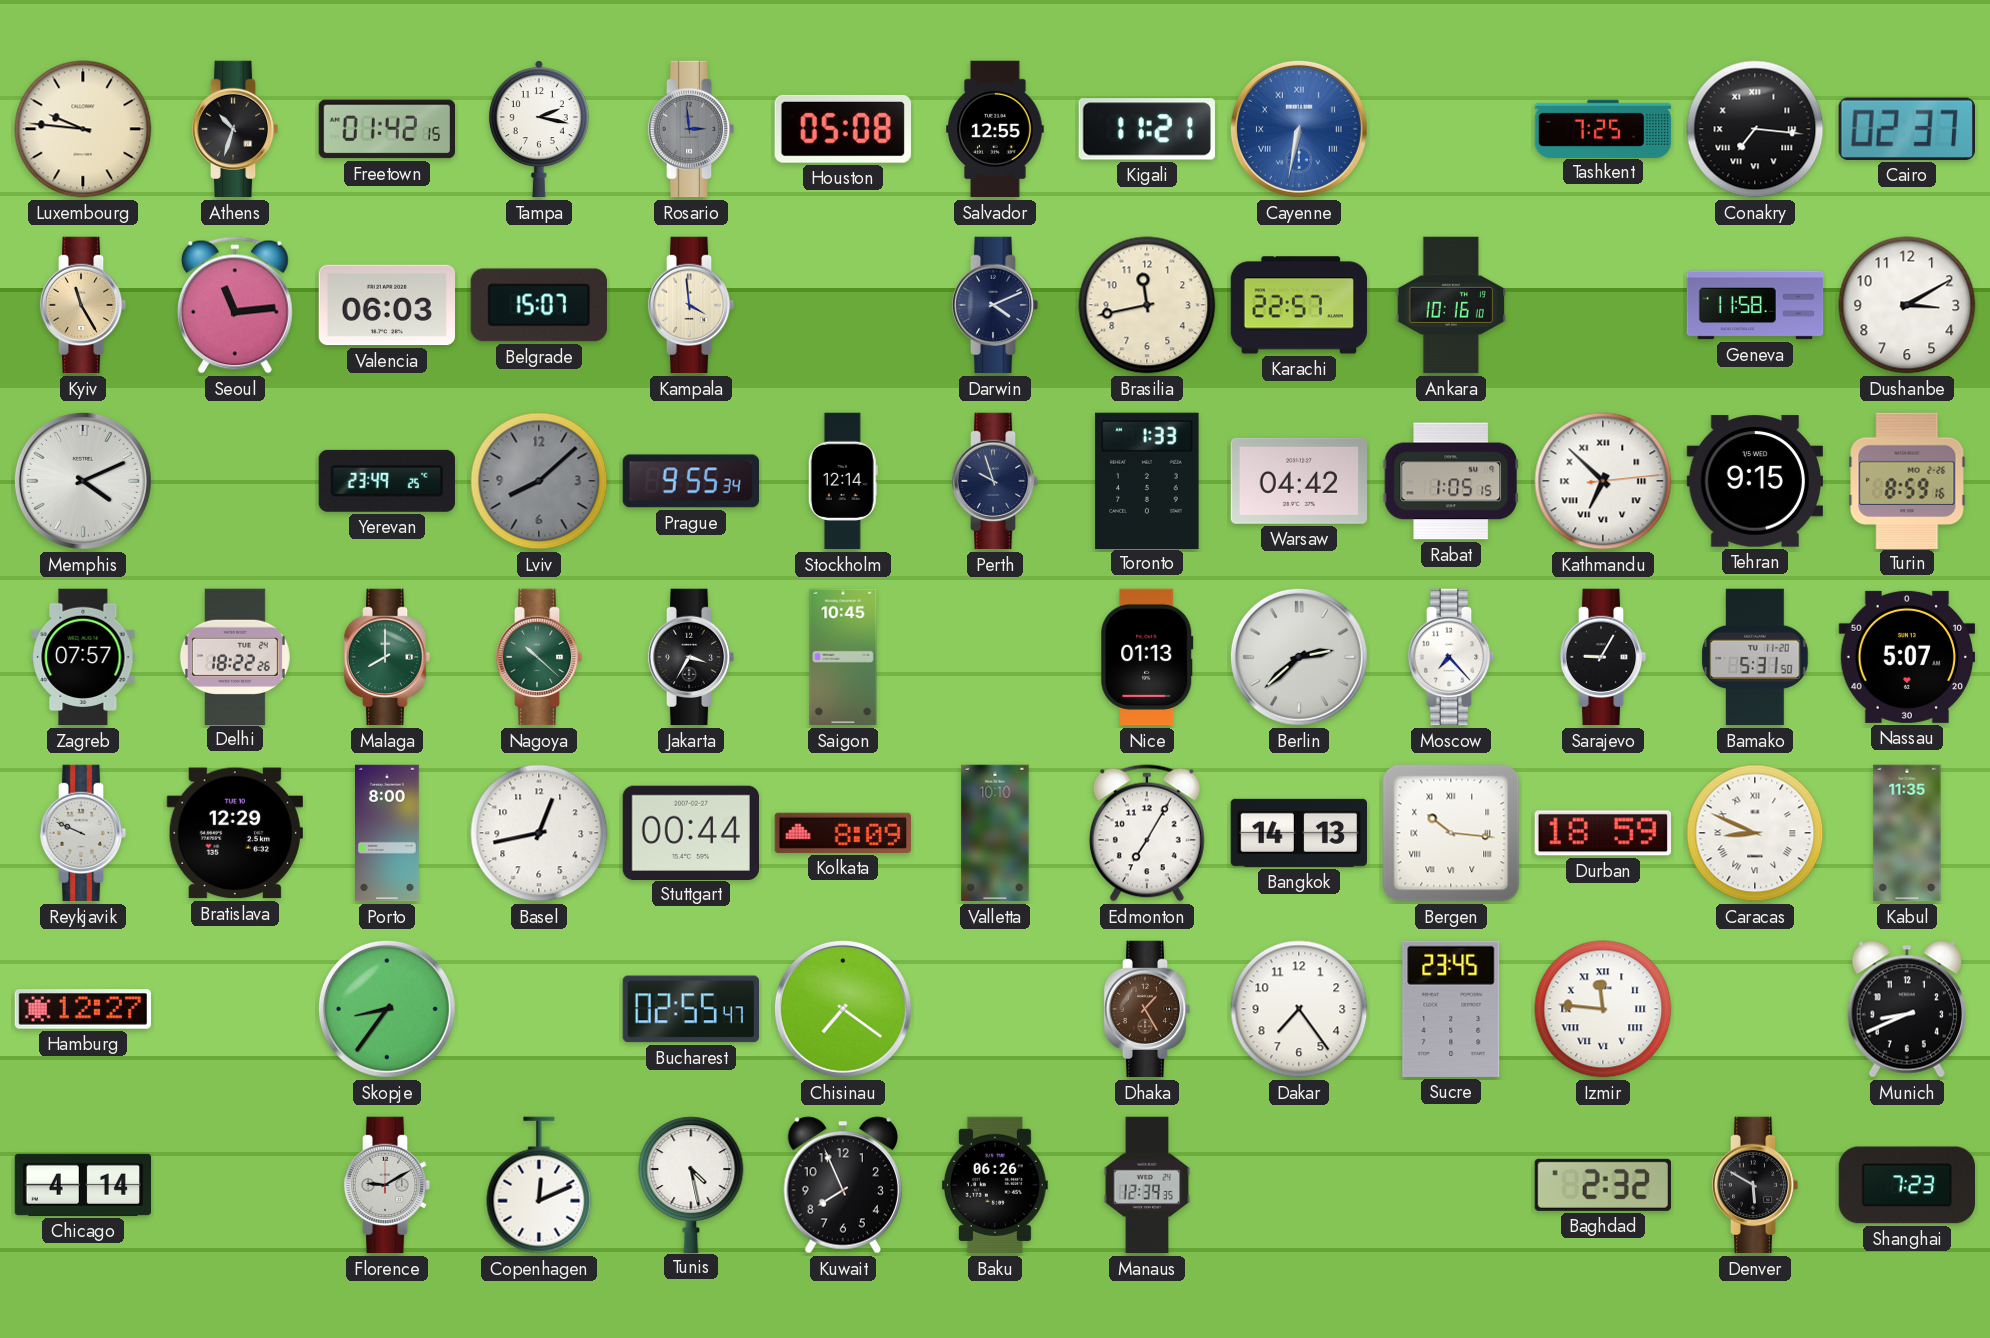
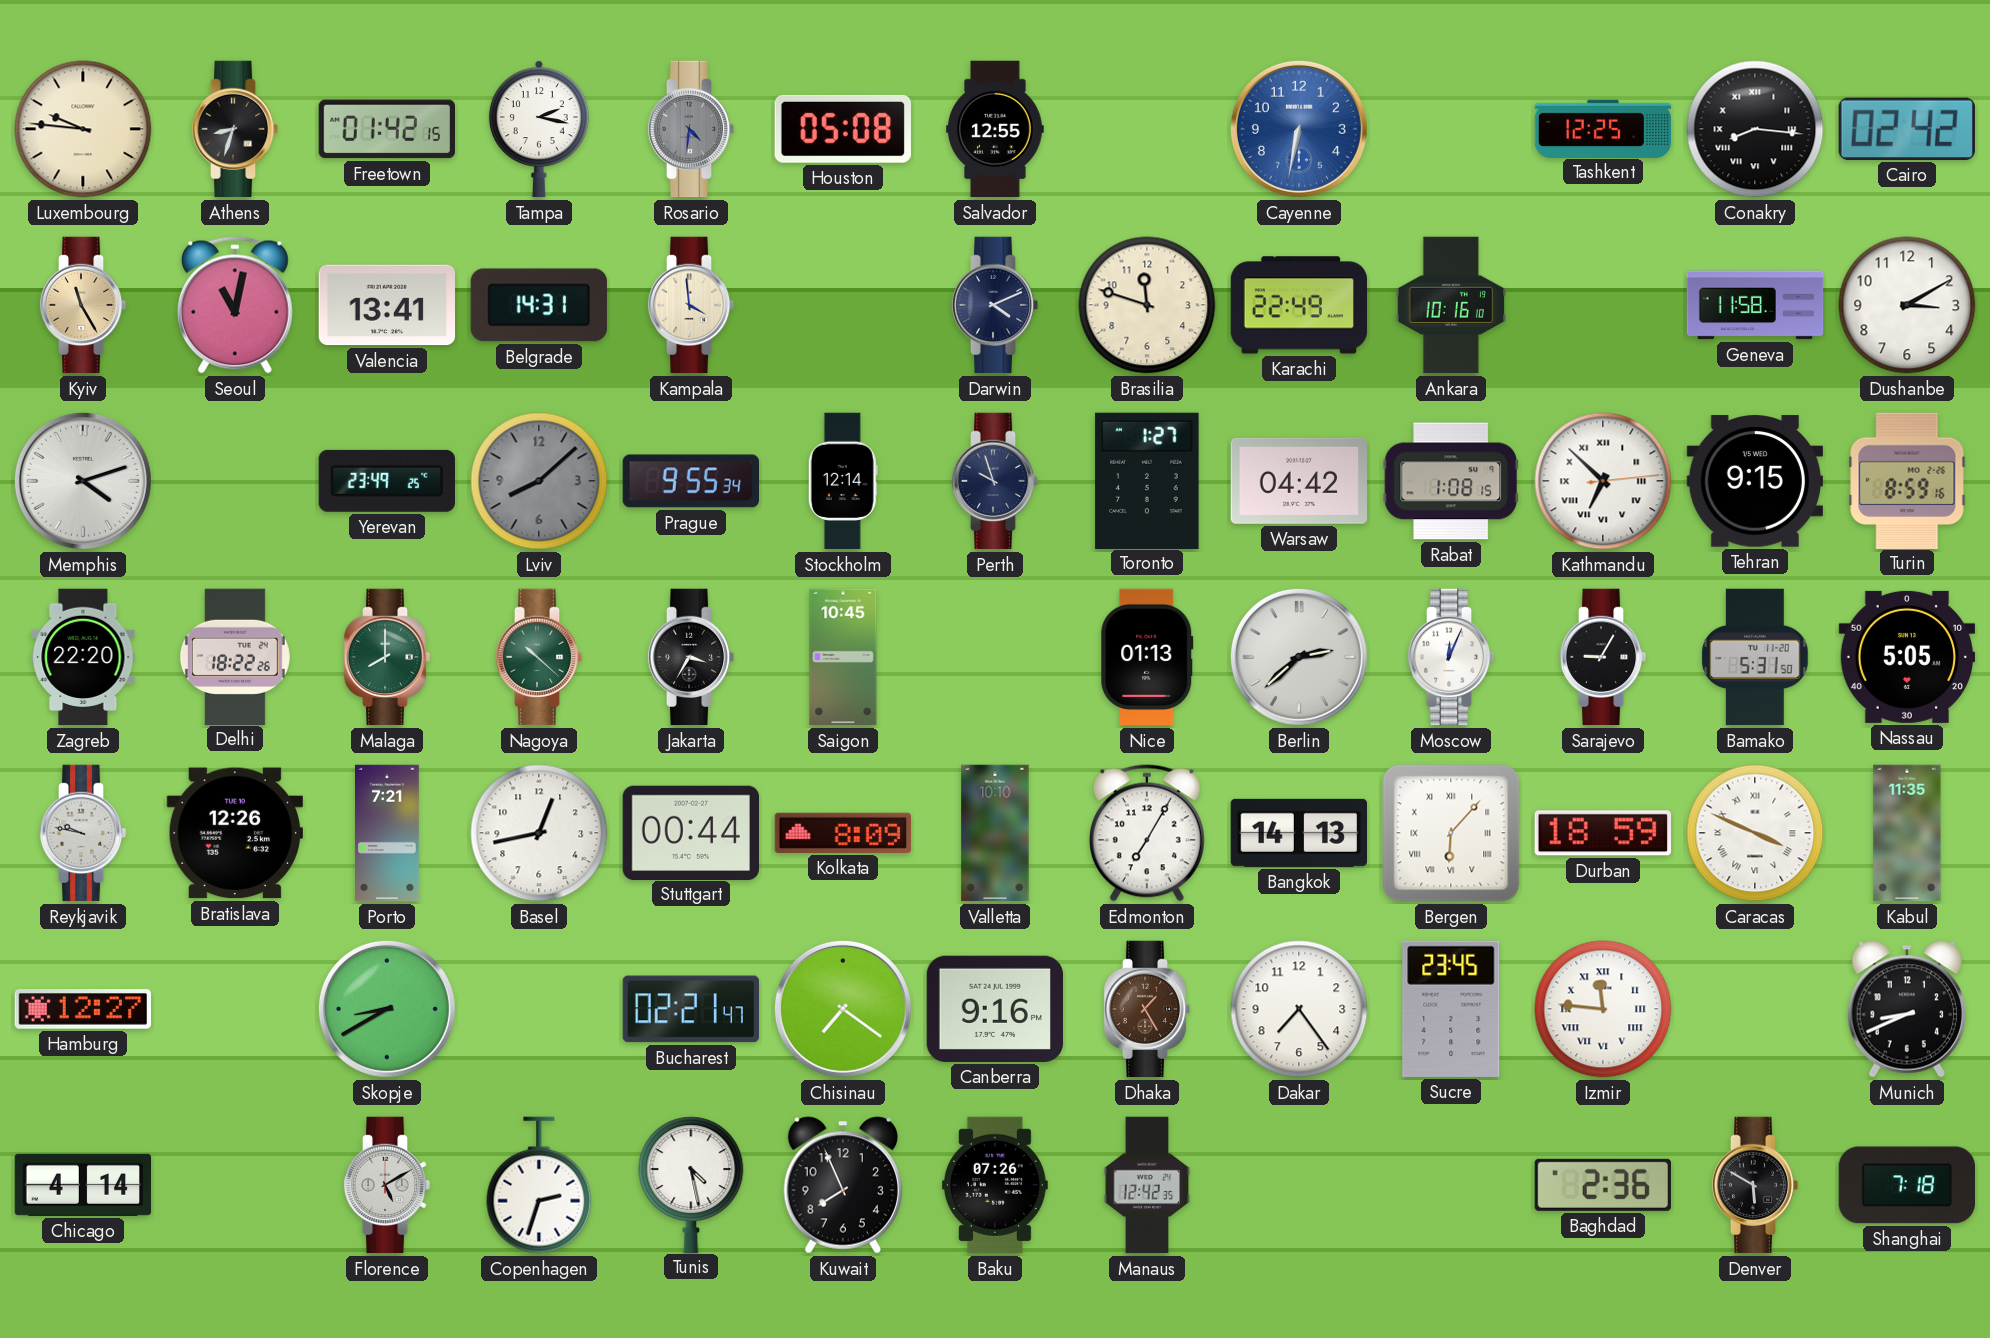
Athens: 10:33 -> 8:33
Rosario: 2:59 -> 4:31
Kigali: 11:21 -> none
Cayenne numerals: Roman -> Arabic
Tashkent: 7:25 -> 12:25
Conakry: 7:16 -> 8:16
Cairo: 02:37 -> 02:42
Seoul: 11:14 -> 11:02
Valencia: 06:03 -> 13:41
Belgrade: 15:07 -> 14:31
Brasilia: 11:43 -> 11:48
Karachi: 22:57 -> 22:49
Memphis: 4:11 -> 4:12
Toronto: 1:33 -> 1:27
Rabat: 1:05 -> 1:08
Zagreb: 07:57 -> 22:20
Moscow: 7:23 -> 12:04
Nassau: 5:07 -> 5:05
Reykjavik: 9:49 -> 9:47
Bratislava: 12:29 -> 12:26
Porto: 8:00 -> 7:21
Bergen: 10:16 -> 6:07
Caracas: 8:49 -> 3:49
Skopje: 8:36 -> 8:40
Bucharest: 02:55 -> 02:21
Canberra: none -> 9:16
Florence: 9:10 -> 5:10
Copenhagen: 12:11 -> 2:33
Baku: 06:26 -> 07:26
Manaus: 12:39 -> 12:42
Baghdad: 2:32 -> 2:36
Shanghai: 7:23 -> 7:18
